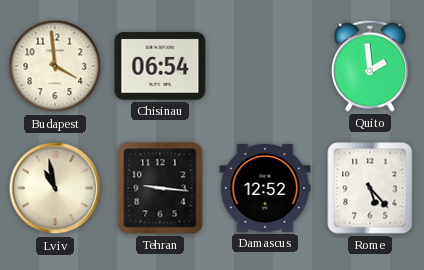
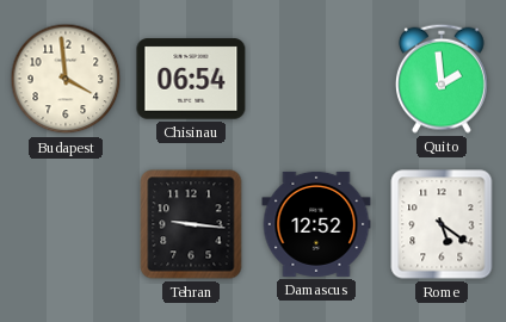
Lviv: 10:58 -> none
Rome: 5:23 -> 5:21
